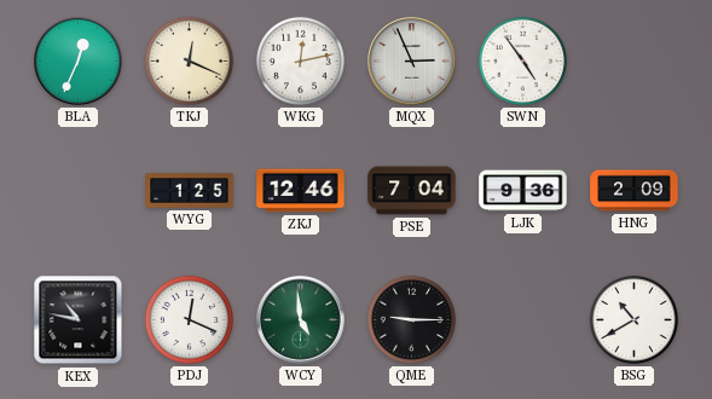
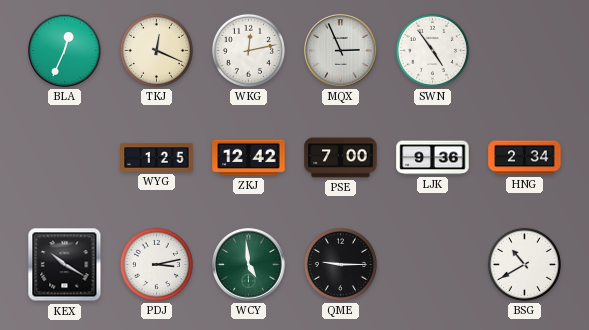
ZKJ: 12:46 -> 12:42
PSE: 7:04 -> 7:00
HNG: 2:09 -> 2:34
KEX: 10:47 -> 10:20
PDJ: 12:19 -> 3:13
